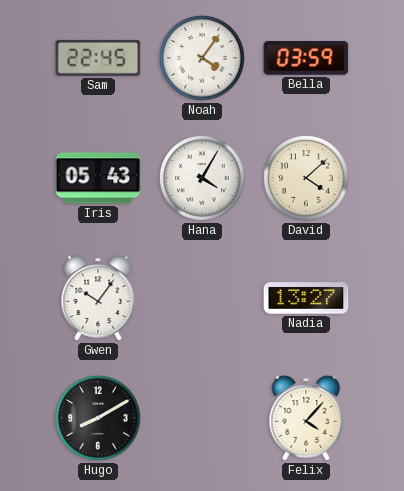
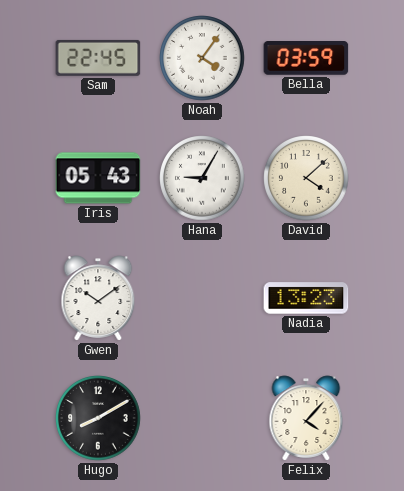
Hana: 4:05 -> 9:05
Gwen: 10:06 -> 10:09
Nadia: 13:27 -> 13:23
